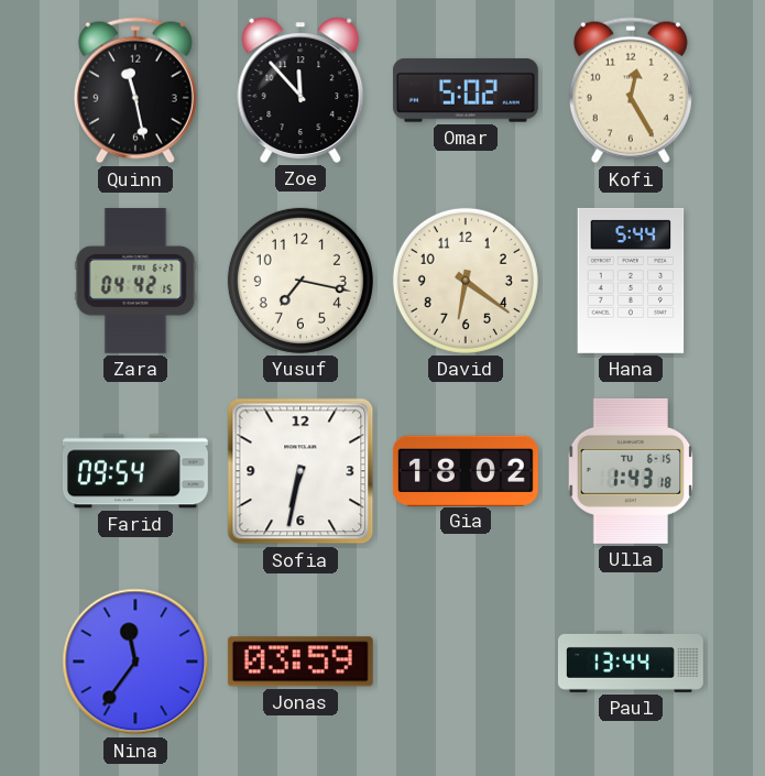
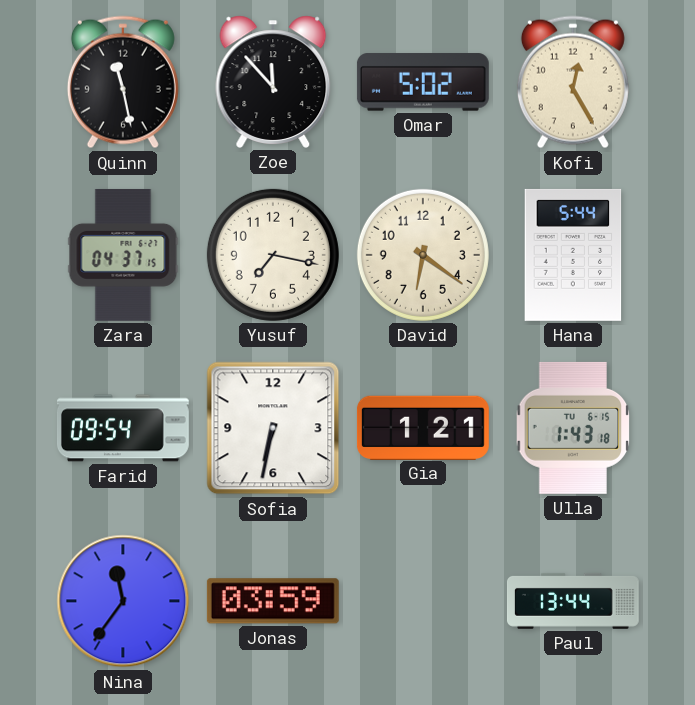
Zara: 04:42 -> 04:37
Gia: 18:02 -> 1:21
